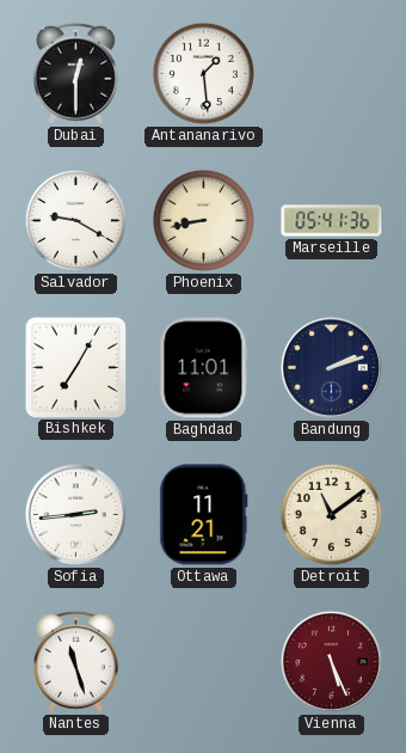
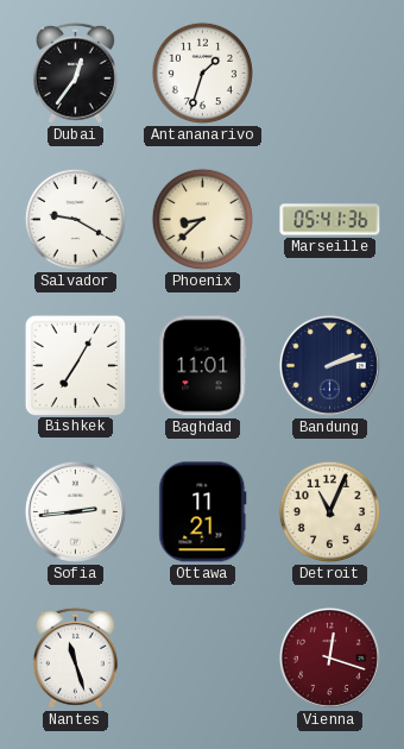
Dubai: 12:30 -> 12:36
Antananarivo: 1:29 -> 1:33
Phoenix: 8:43 -> 8:38
Detroit: 11:09 -> 11:04
Vienna: 5:26 -> 12:18
